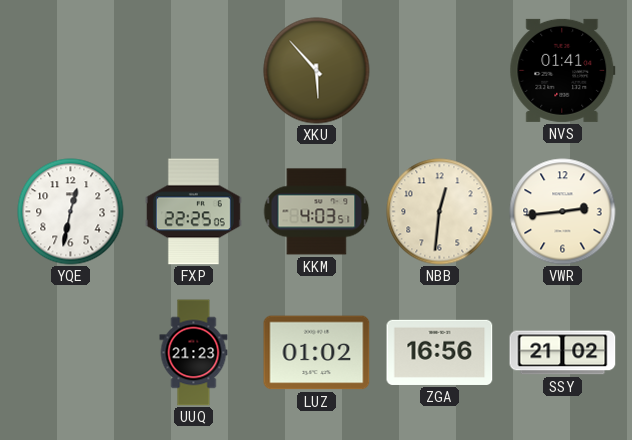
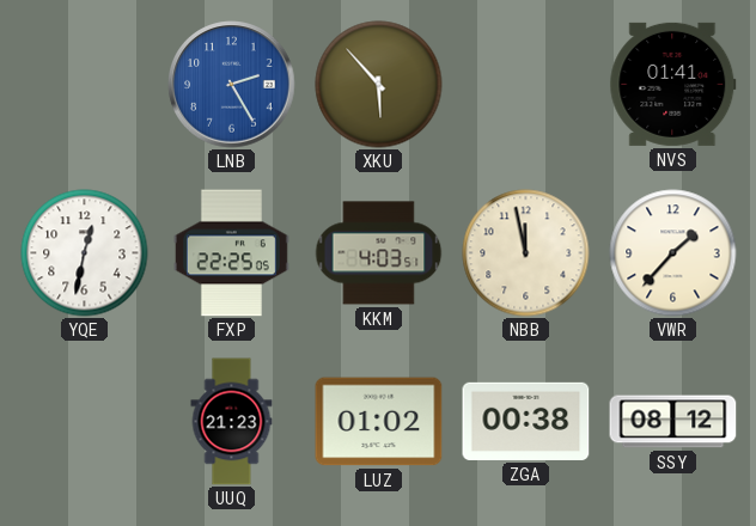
LNB: none -> 2:25
NBB: 12:31 -> 11:58
VWR: 2:44 -> 1:37
ZGA: 16:56 -> 00:38
SSY: 21:02 -> 08:12
